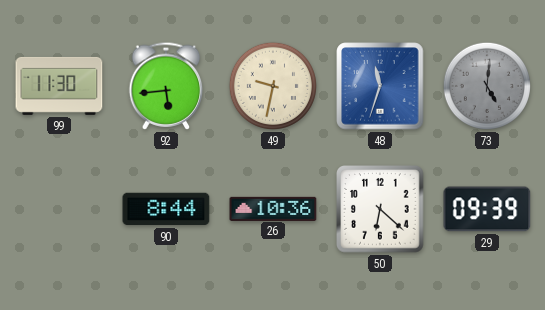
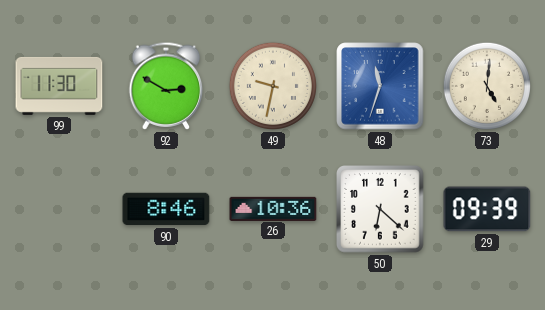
92: 5:44 -> 2:50
73 dial: grey -> cream
90: 8:44 -> 8:46
